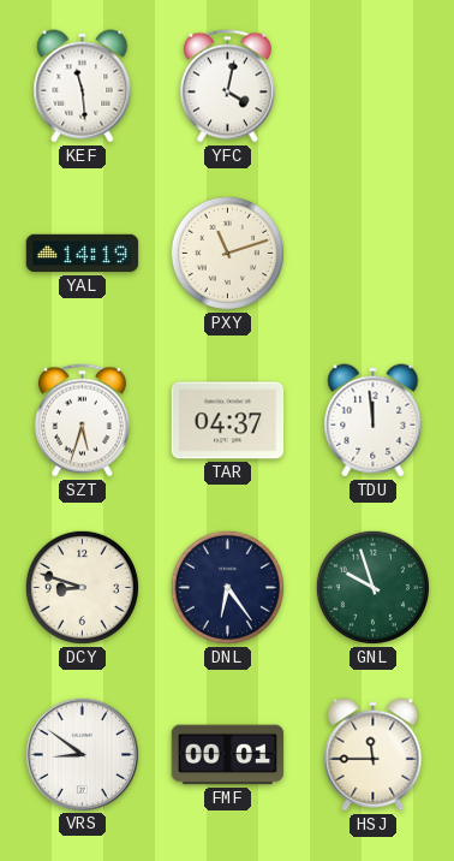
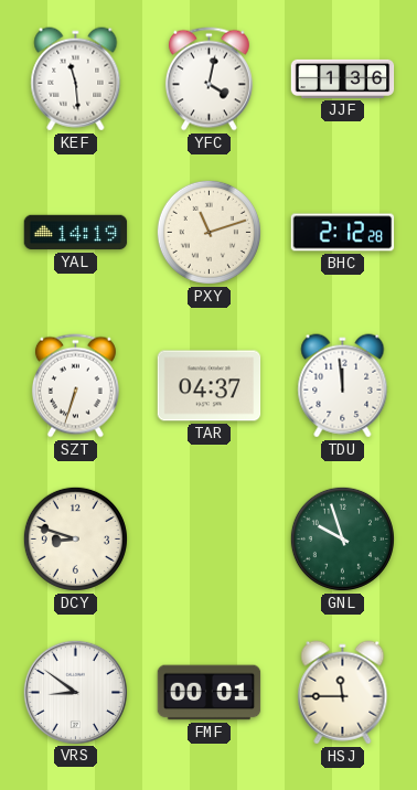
JJF: none -> 1:36
BHC: none -> 2:12
SZT: 5:33 -> 6:33
DNL: 6:24 -> none
